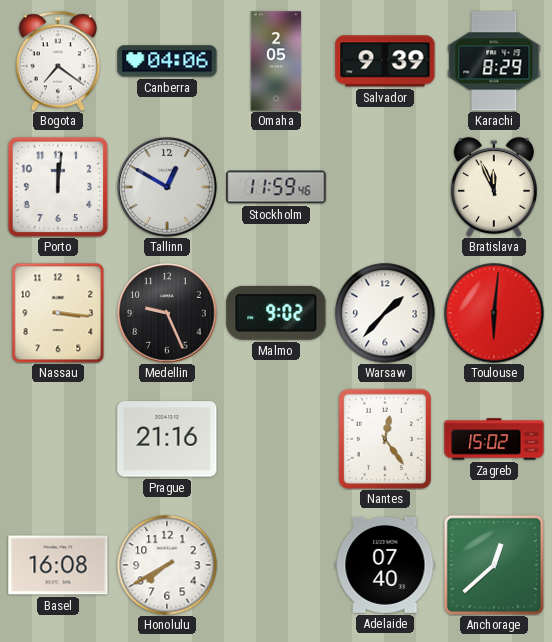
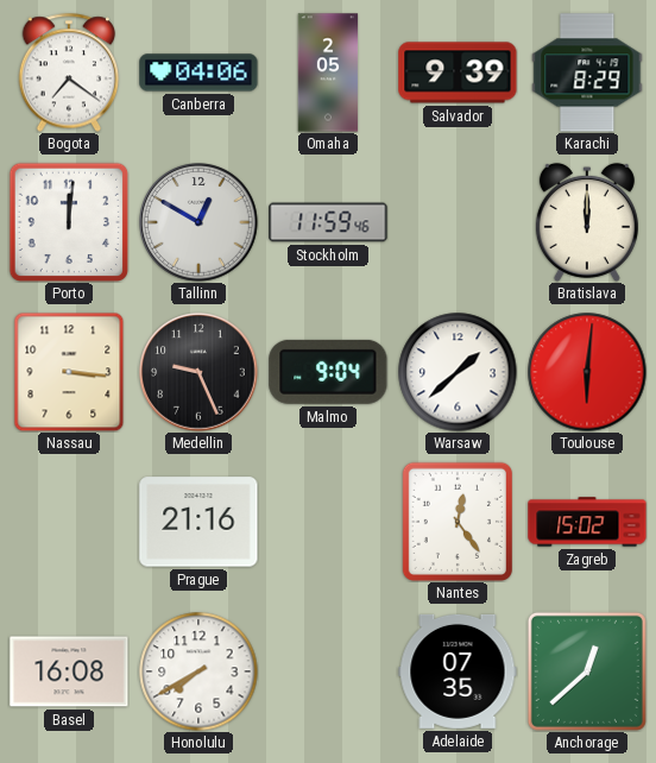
Bratislava: 11:56 -> 12:00
Malmo: 9:02 -> 9:04
Warsaw: 1:37 -> 1:38
Adelaide: 07:40 -> 07:35
